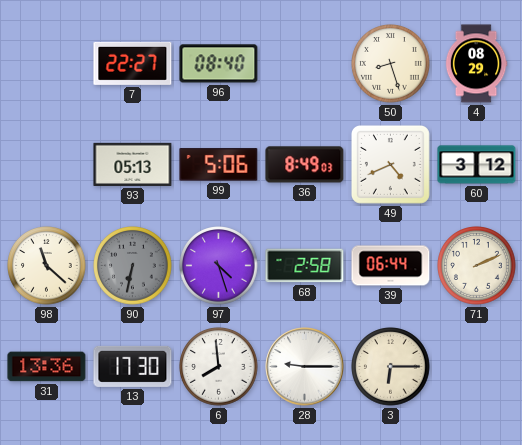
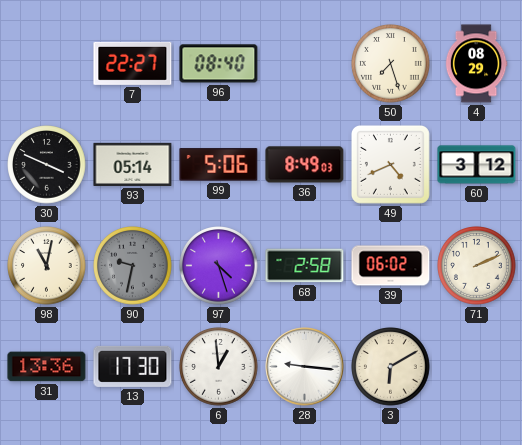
50: 8:27 -> 7:27
30: none -> 3:49
93: 05:13 -> 05:14
98: 11:22 -> 11:02
90: 6:32 -> 9:32
39: 06:44 -> 06:02
6: 7:59 -> 12:59
28: 9:15 -> 9:16
3: 6:15 -> 6:10
